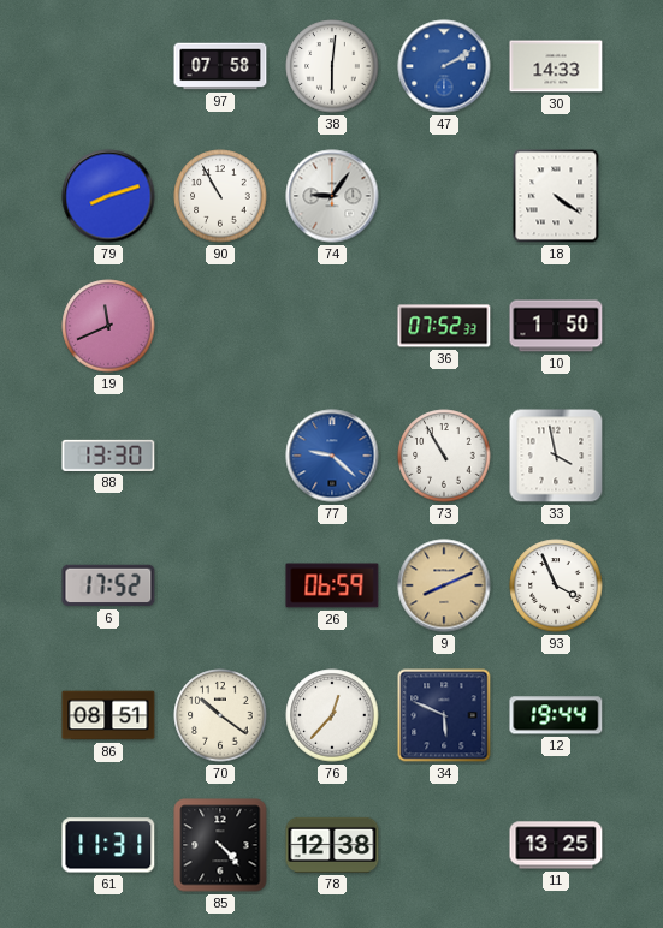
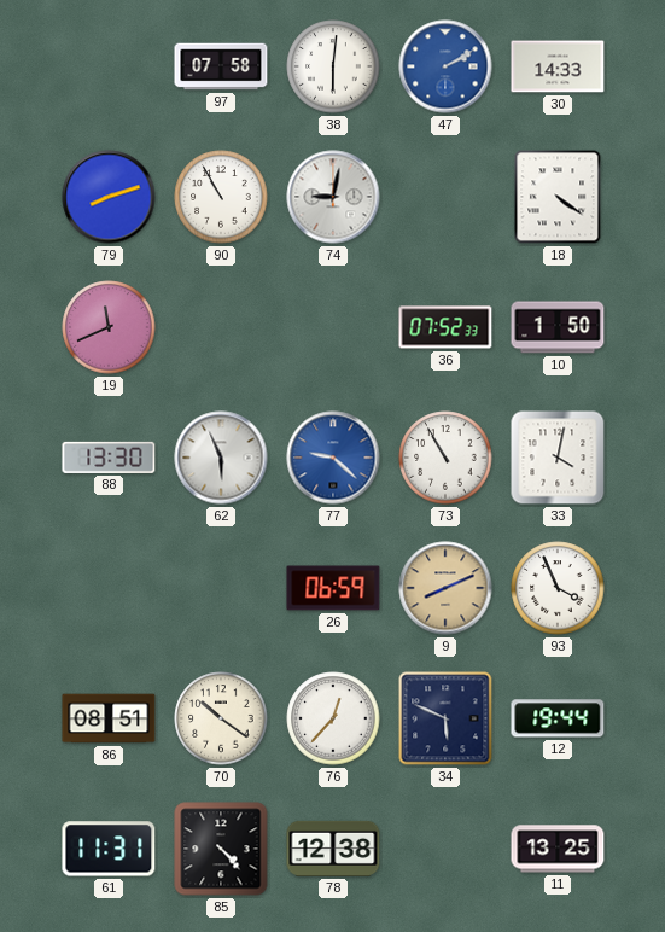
74: 9:06 -> 9:02
62: none -> 5:56
33: 3:58 -> 4:02
6: 17:52 -> none
